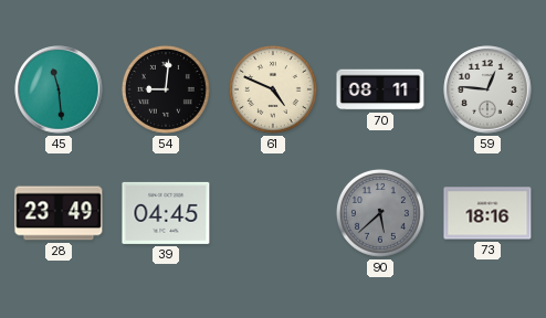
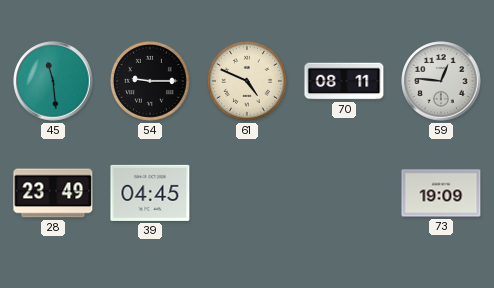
54: 9:01 -> 9:15
90: 5:38 -> none
73: 18:16 -> 19:09
